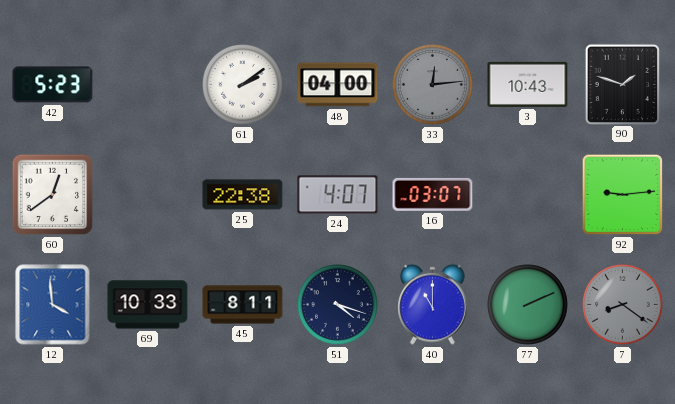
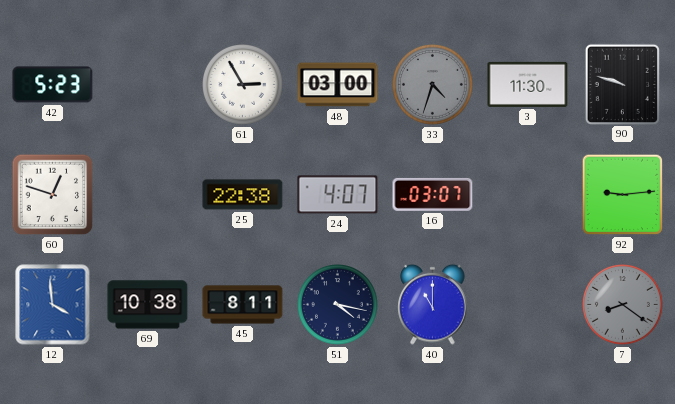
61: 2:09 -> 2:55
48: 04:00 -> 03:00
33: 12:14 -> 4:33
3: 10:43 -> 11:30
90: 1:48 -> 9:48
60: 12:39 -> 12:48
69: 10:33 -> 10:38
51: 4:18 -> 4:17
77: 2:11 -> none
